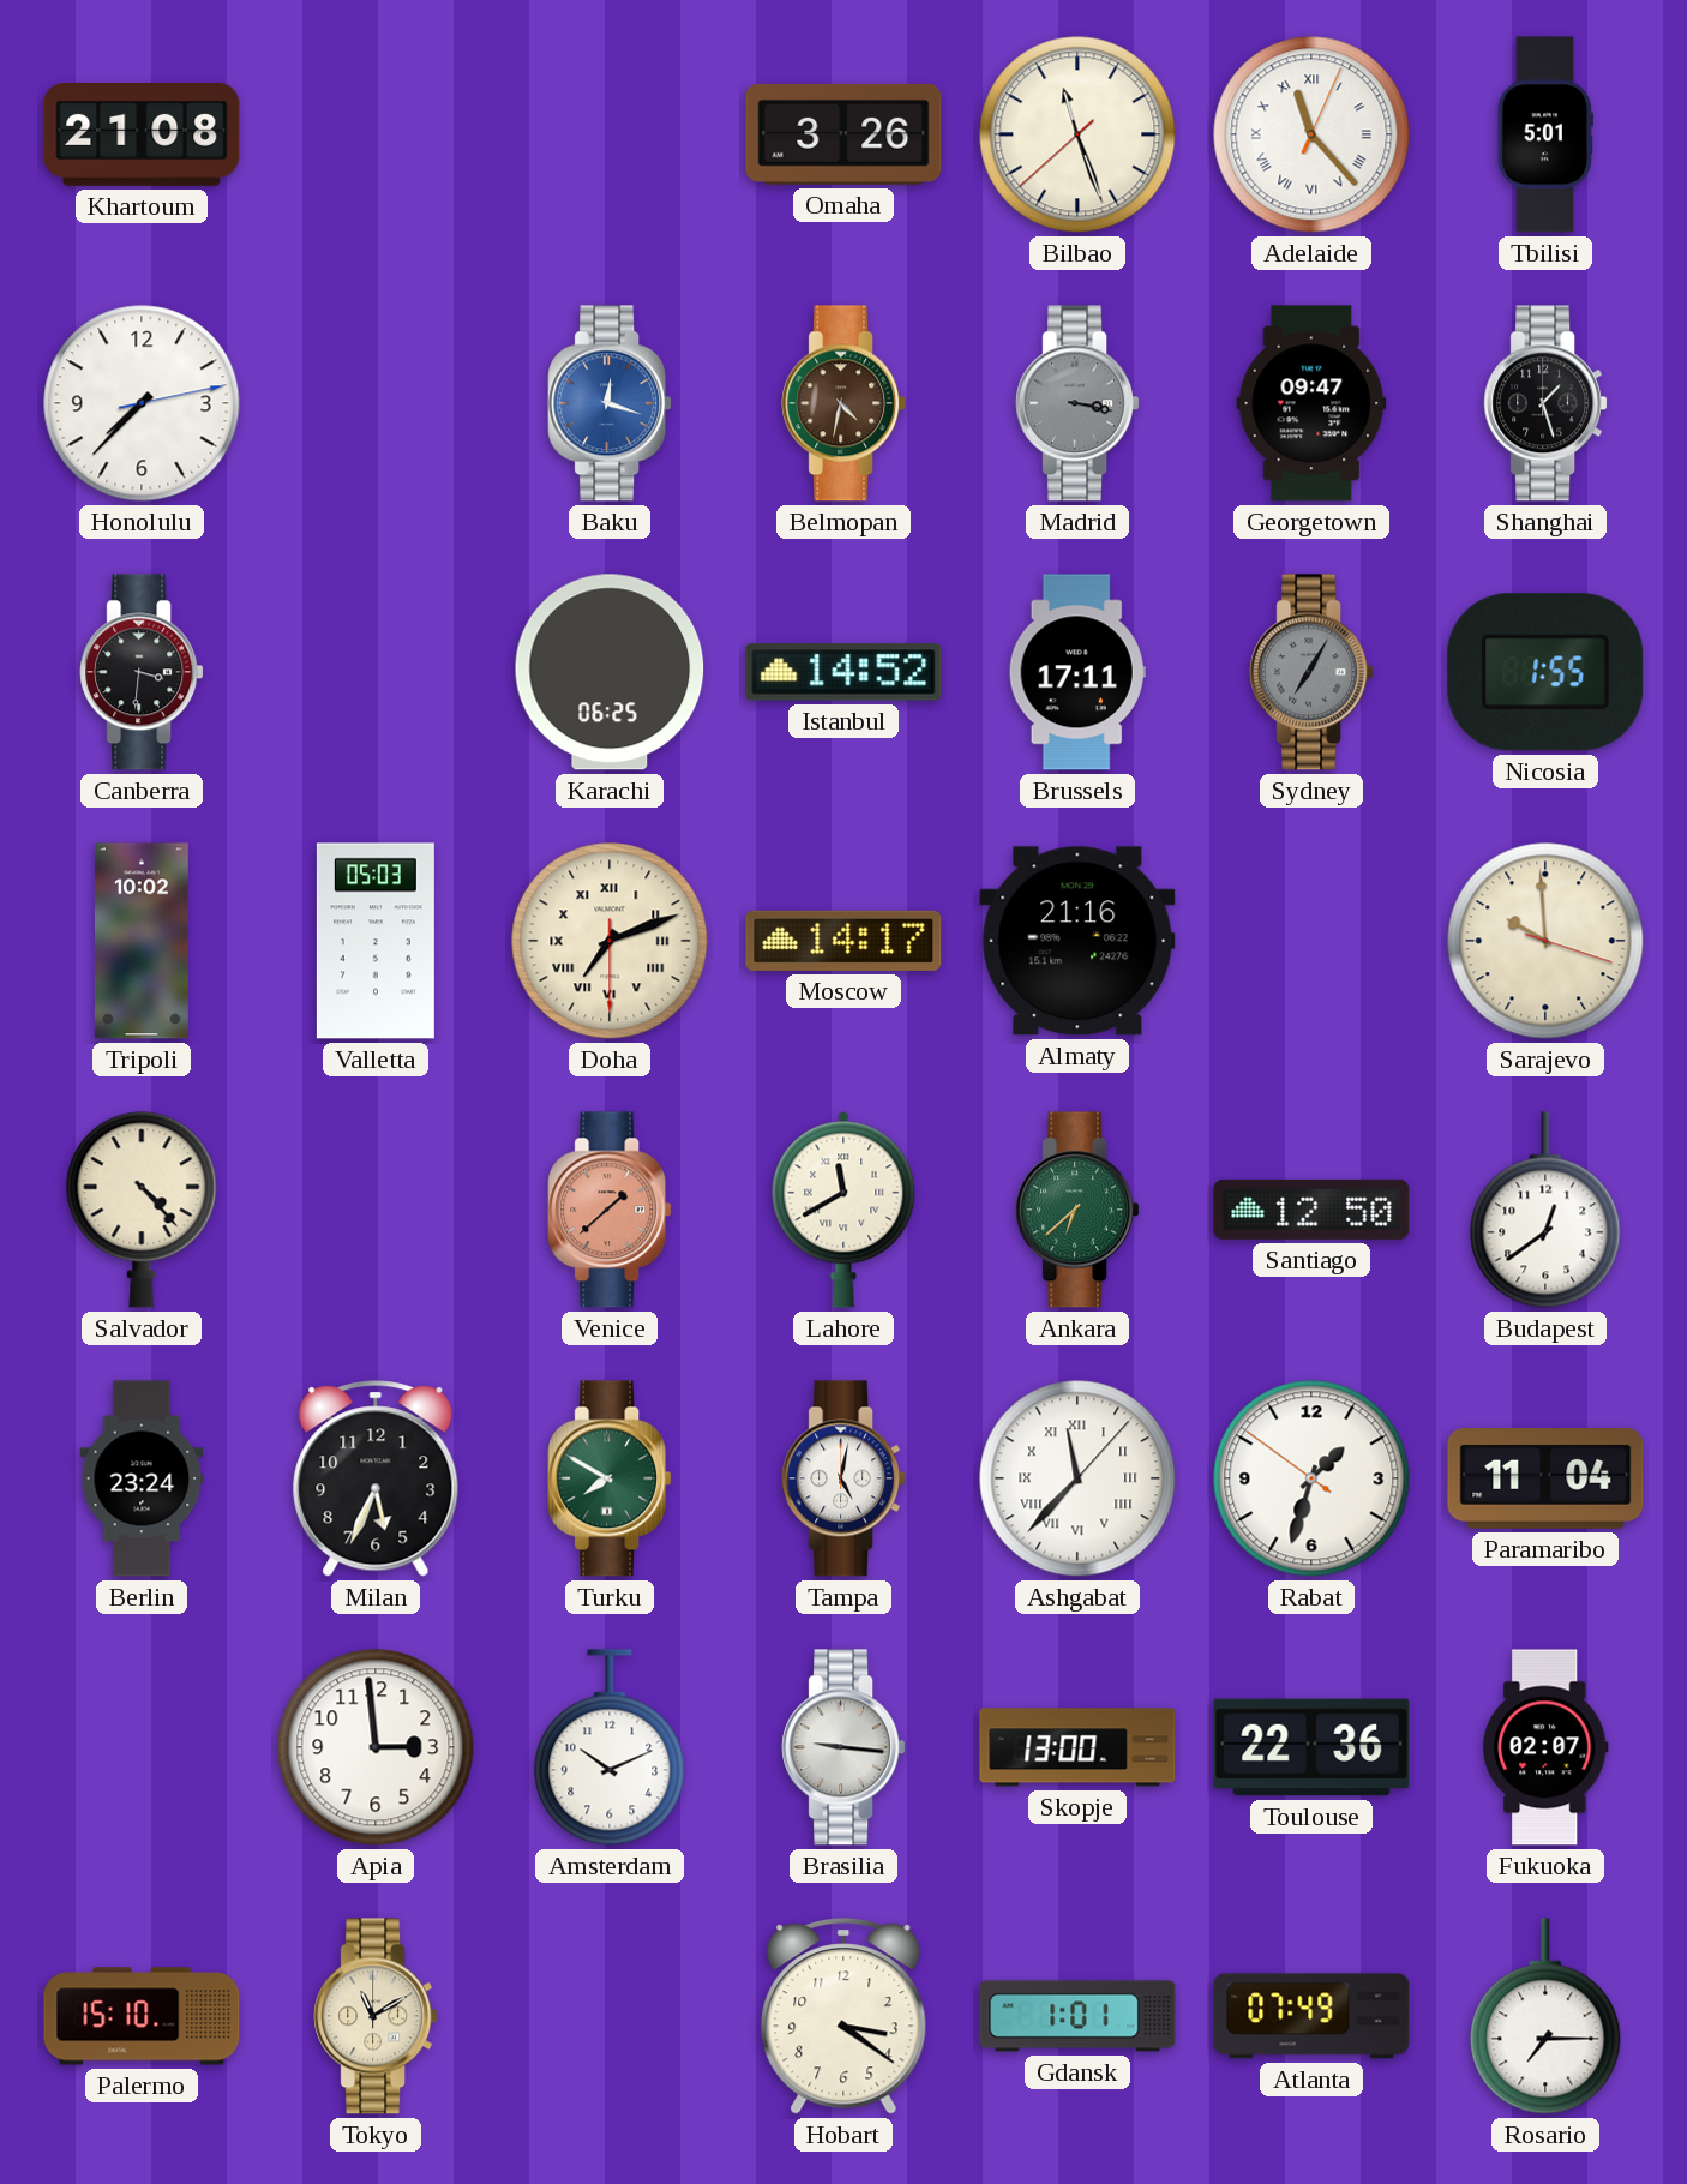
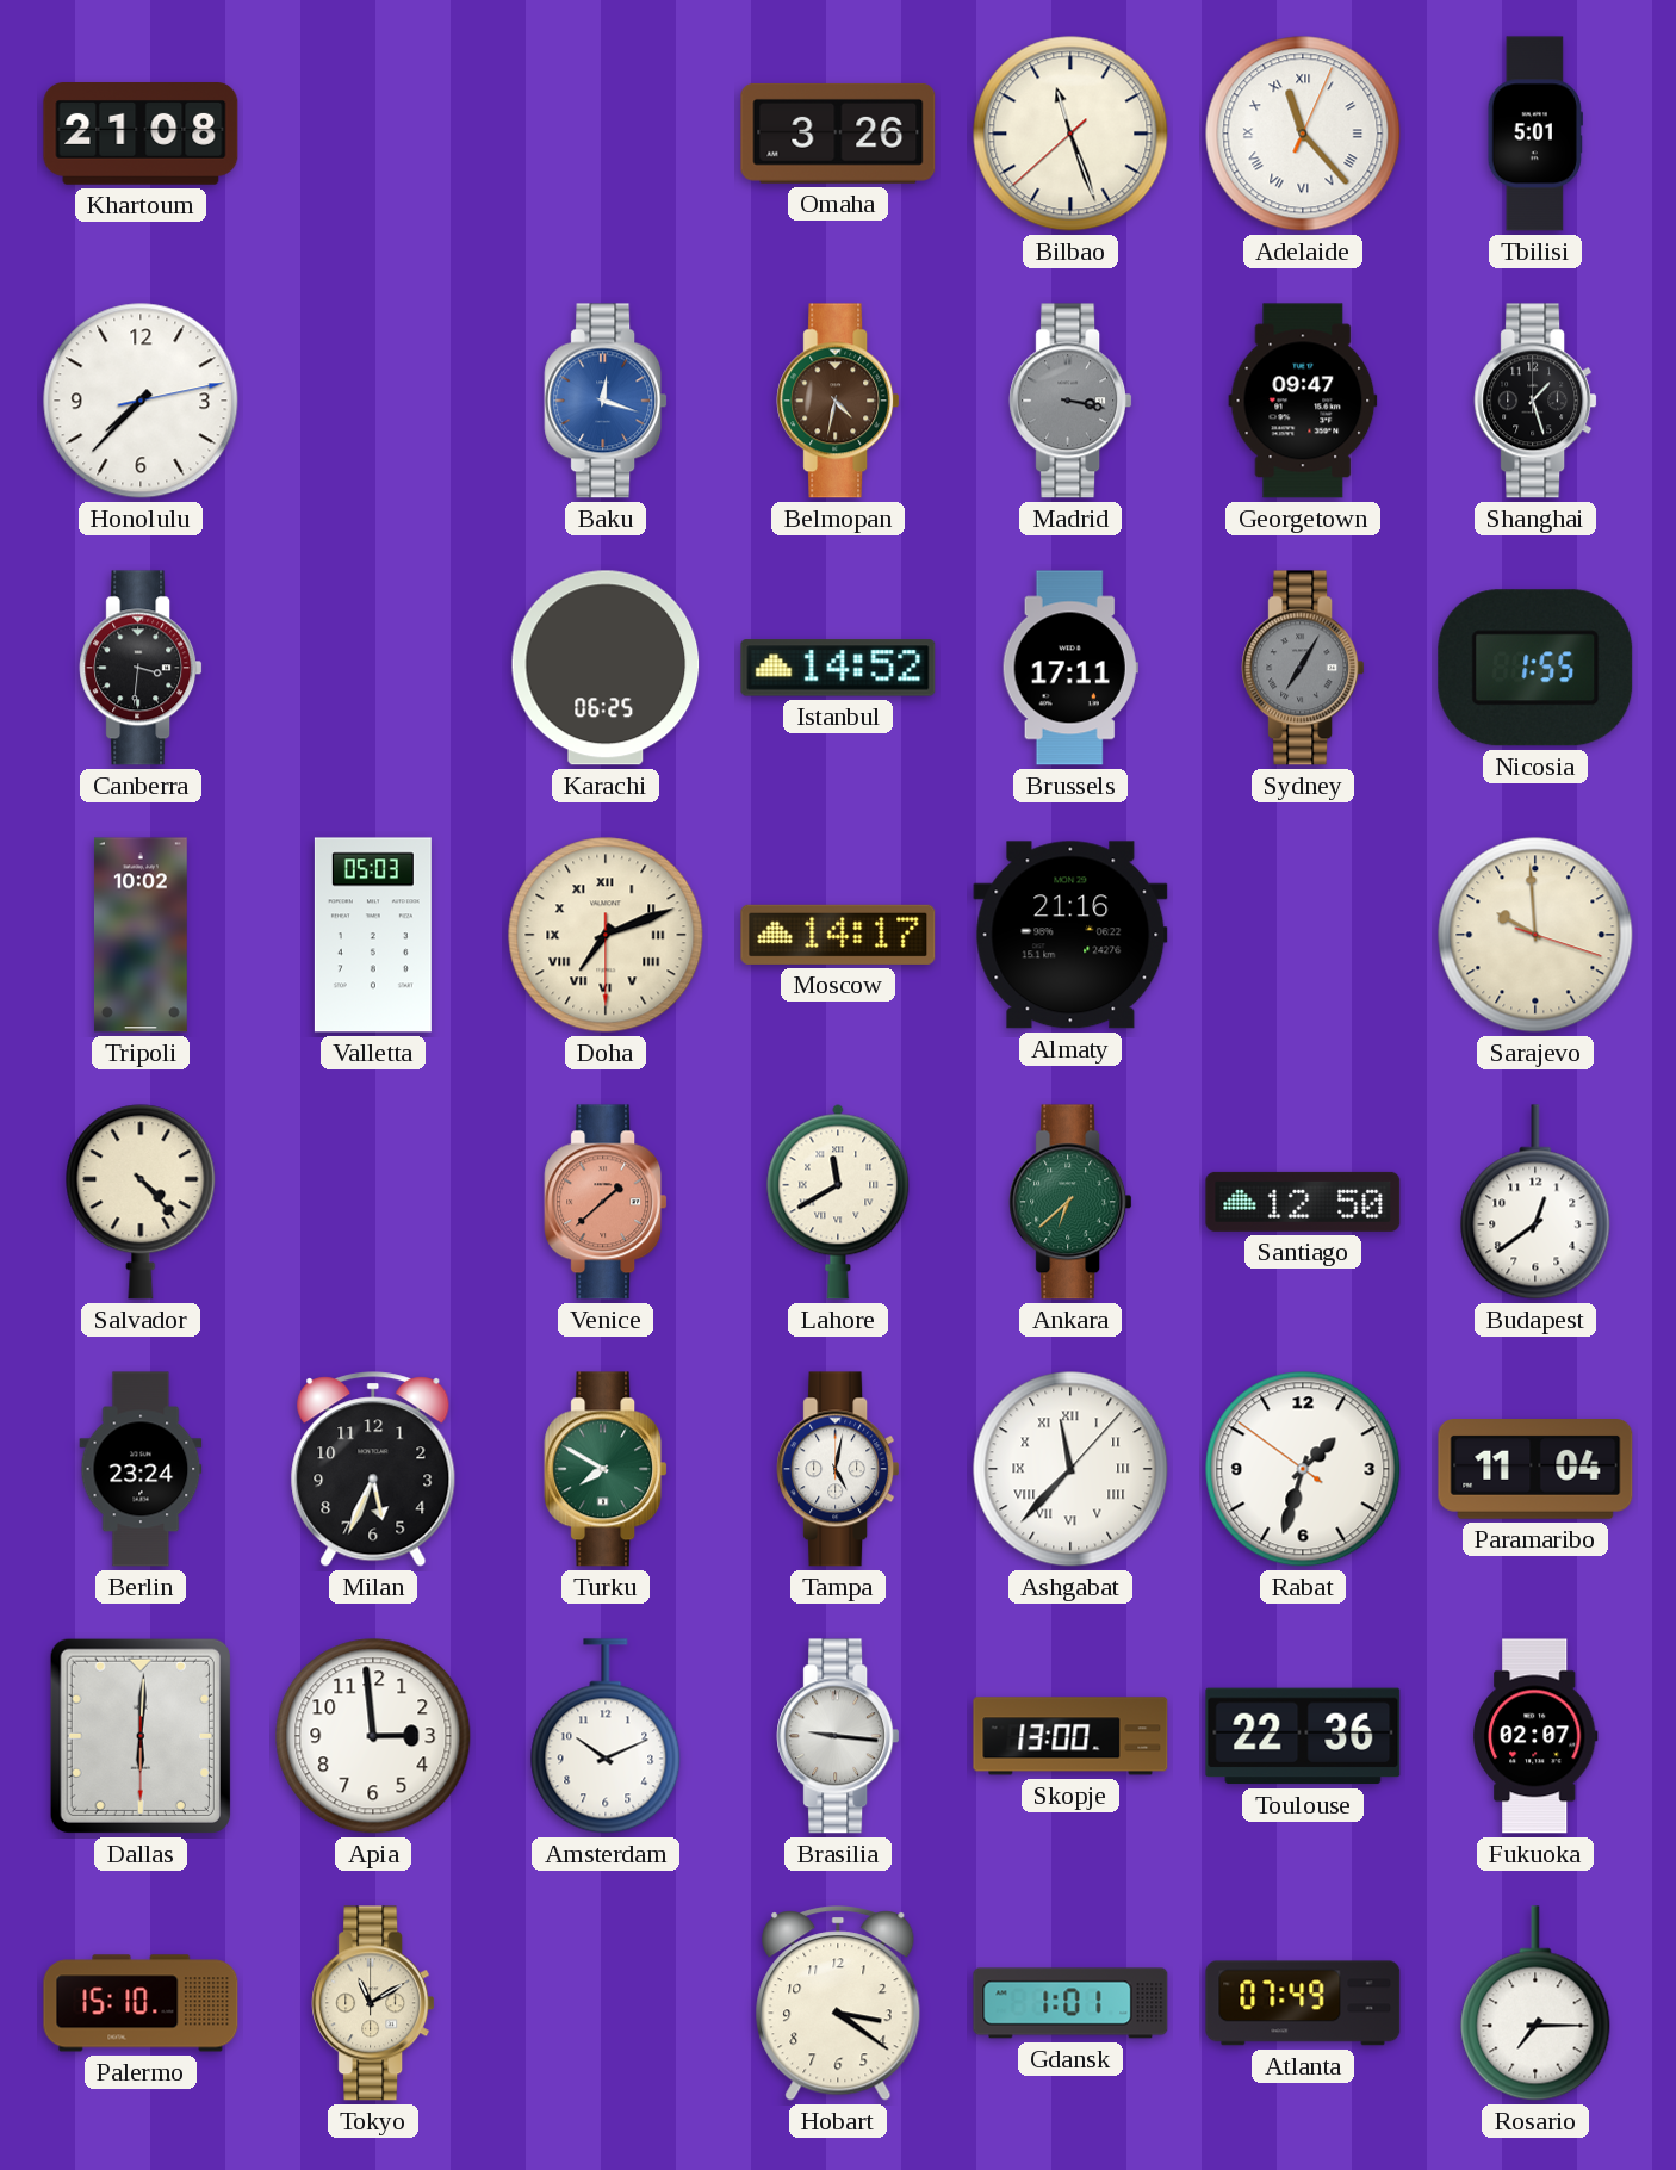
Dallas: none -> 6:00
